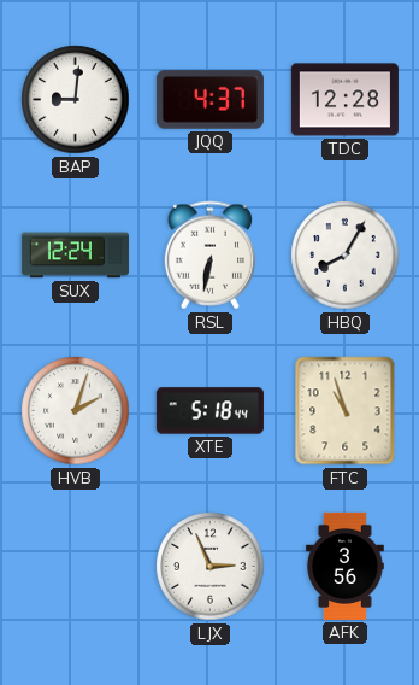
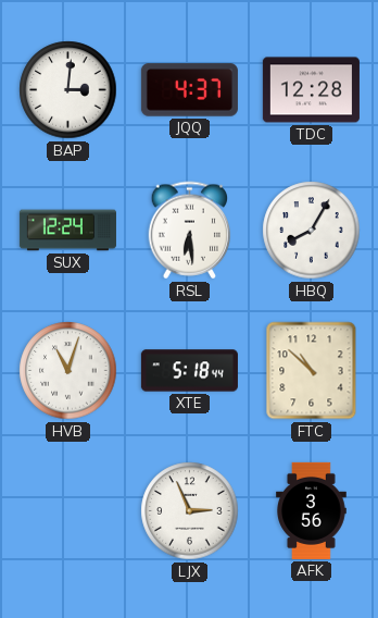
BAP: 9:01 -> 3:01
RSL: 6:32 -> 6:29
HVB: 2:03 -> 11:03
FTC: 10:57 -> 10:52
